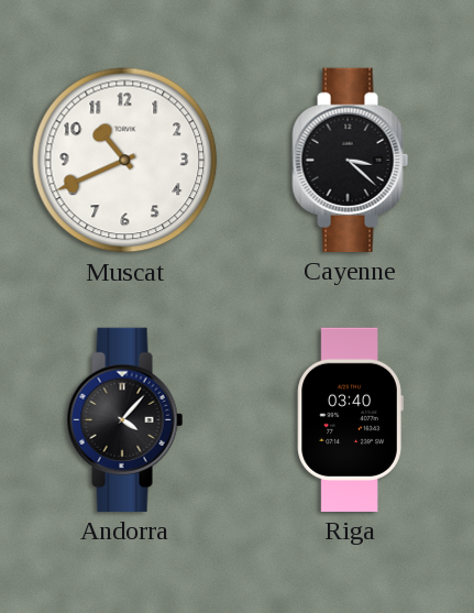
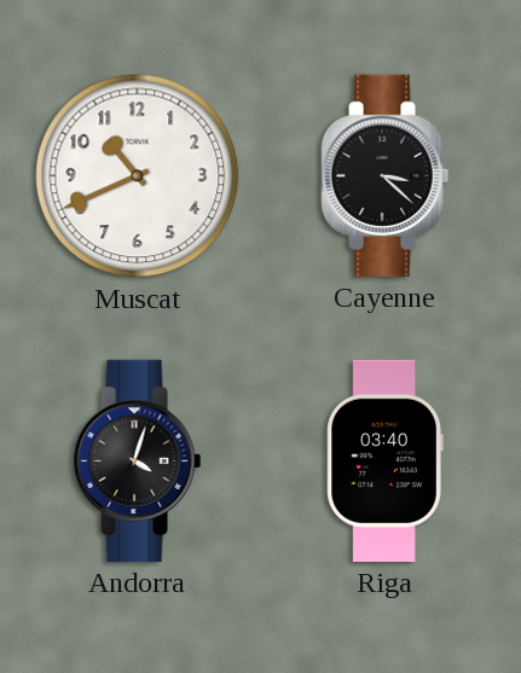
Andorra: 4:07 -> 4:03
